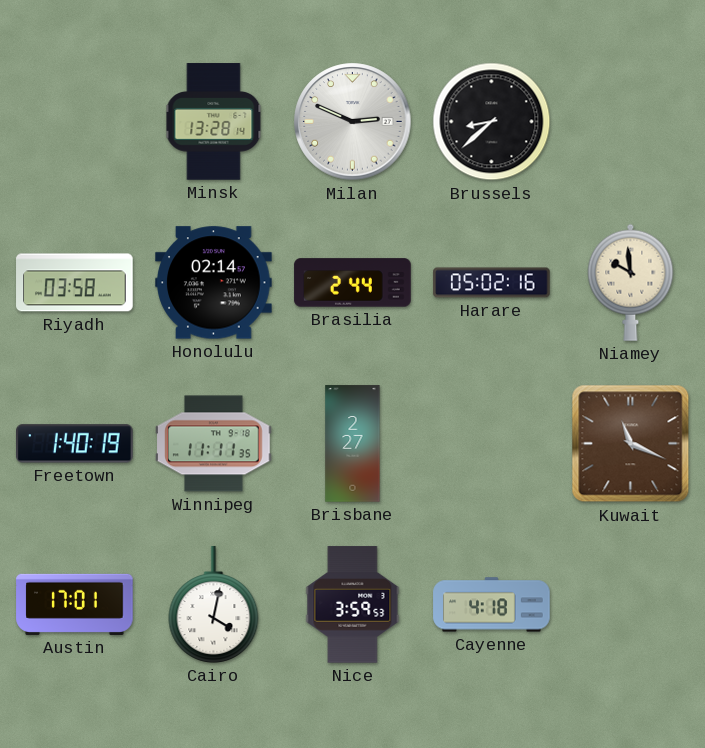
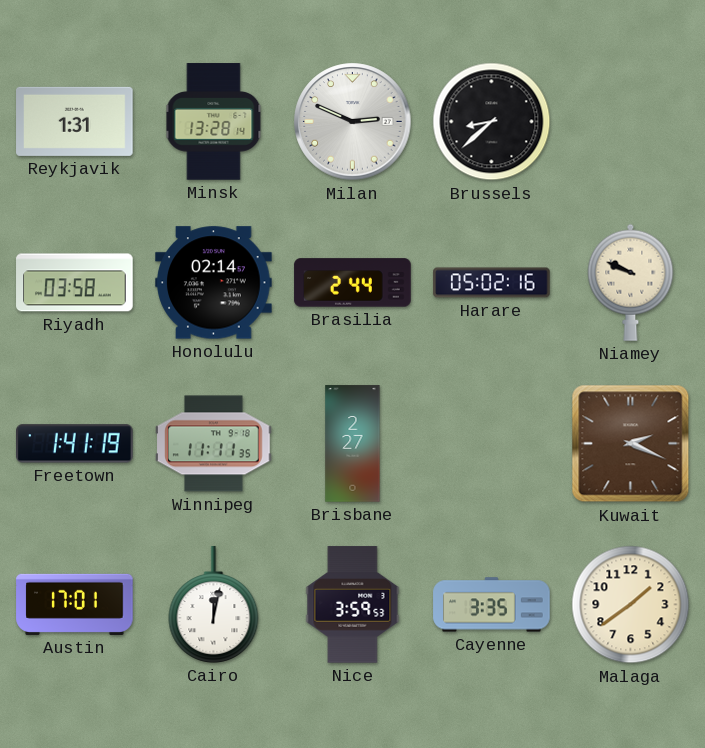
Reykjavik: none -> 1:31
Niamey: 9:59 -> 9:49
Freetown: 1:40 -> 1:41
Kuwait: 11:19 -> 2:19
Cairo: 4:02 -> 12:02
Cayenne: 4:18 -> 3:35
Malaga: none -> 1:39
